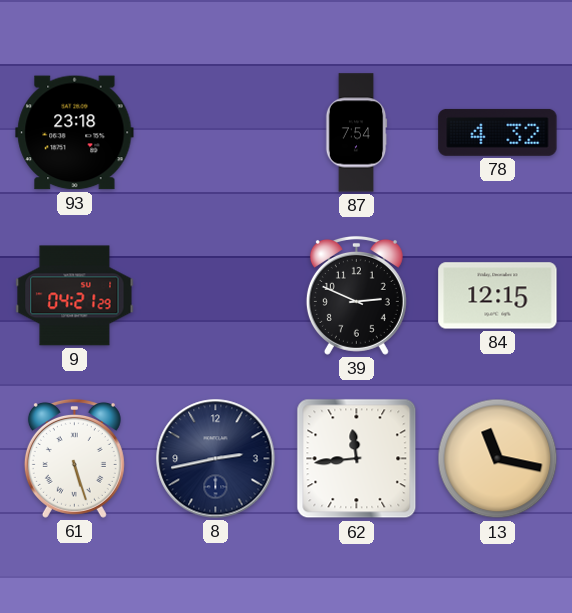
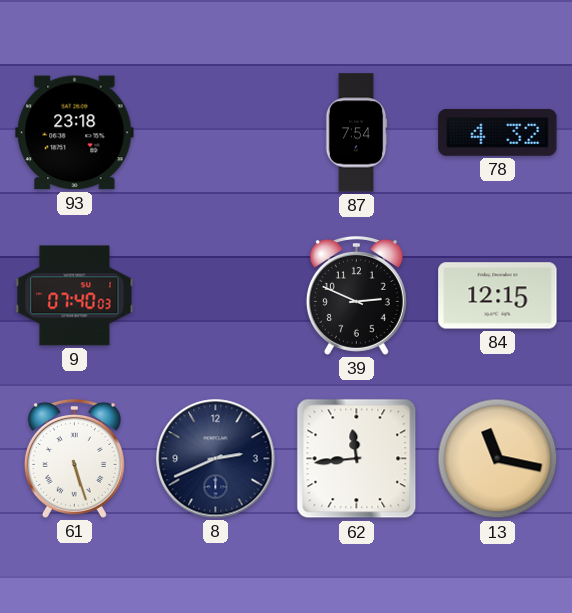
9: 04:21 -> 07:40
8: 2:43 -> 2:41
